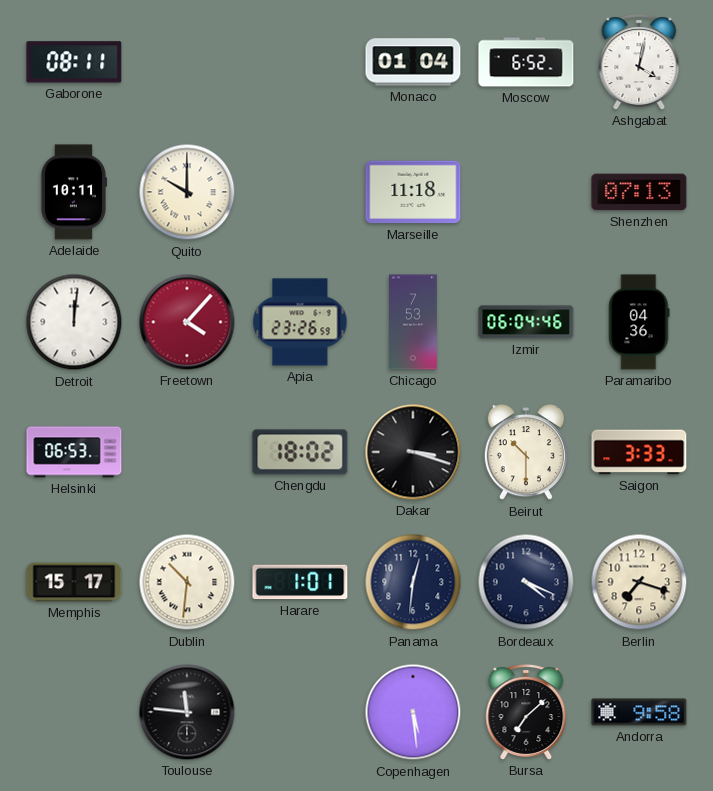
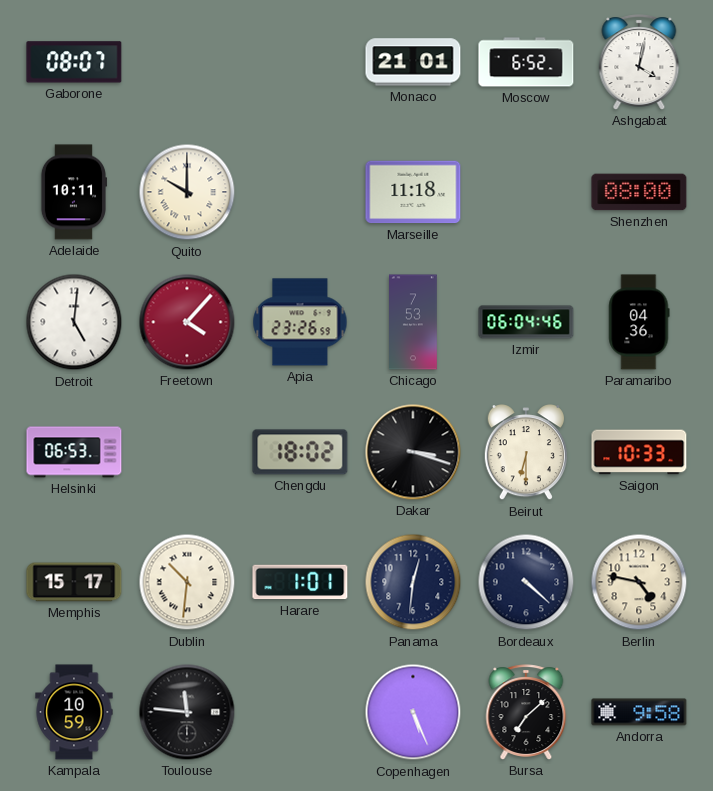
Gaborone: 08:11 -> 08:07
Monaco: 01:04 -> 21:01
Shenzhen: 07:13 -> 08:00
Detroit: 12:01 -> 5:01
Beirut: 10:30 -> 6:30
Saigon: 3:33 -> 10:33
Bordeaux: 4:19 -> 4:22
Berlin: 7:18 -> 4:47
Kampala: none -> 10:59
Copenhagen: 5:29 -> 5:26
